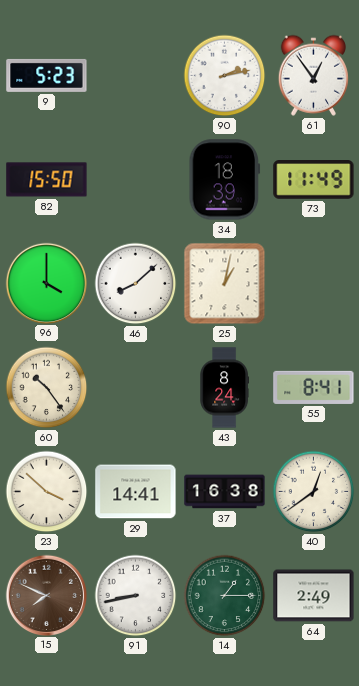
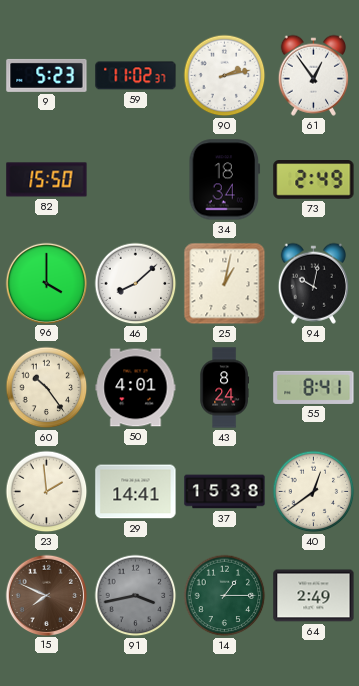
59: none -> 11:02
34: 18:39 -> 18:34
73: 11:49 -> 2:49
94: none -> 10:02
50: none -> 4:01
23: 3:52 -> 1:59
37: 16:38 -> 15:38
91: 8:43 -> 3:43
91 dial: white -> grey
